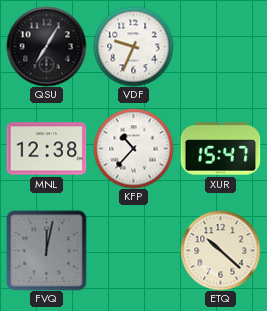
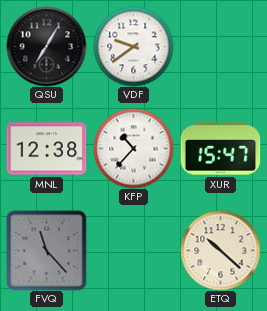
VDF: 9:34 -> 9:39
FVQ: 12:02 -> 11:23
